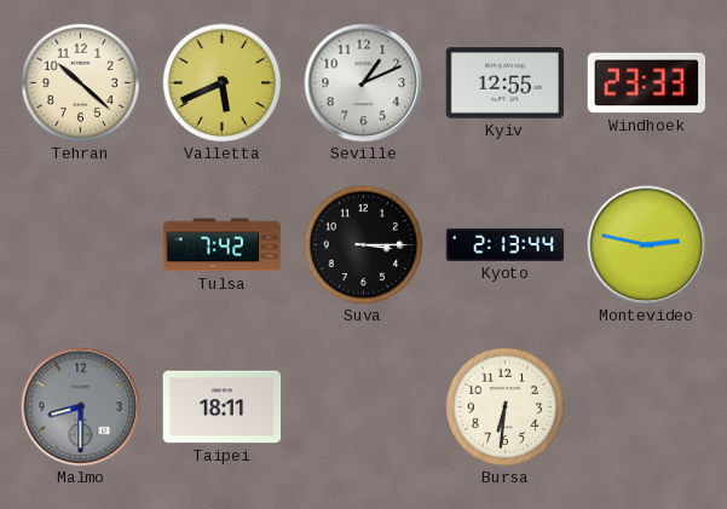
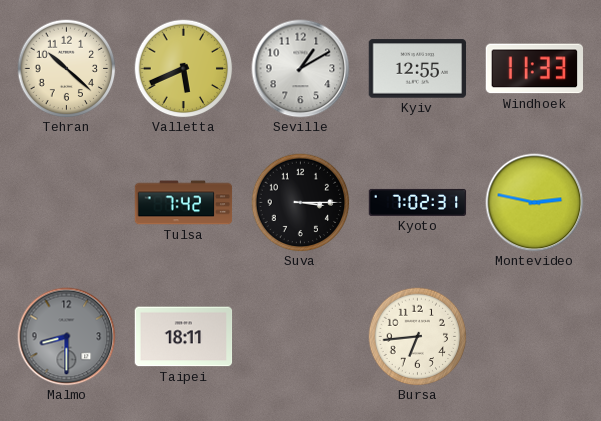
Seville: 1:11 -> 1:10
Windhoek: 23:33 -> 11:33
Kyoto: 2:13 -> 7:02
Bursa: 6:31 -> 6:44
